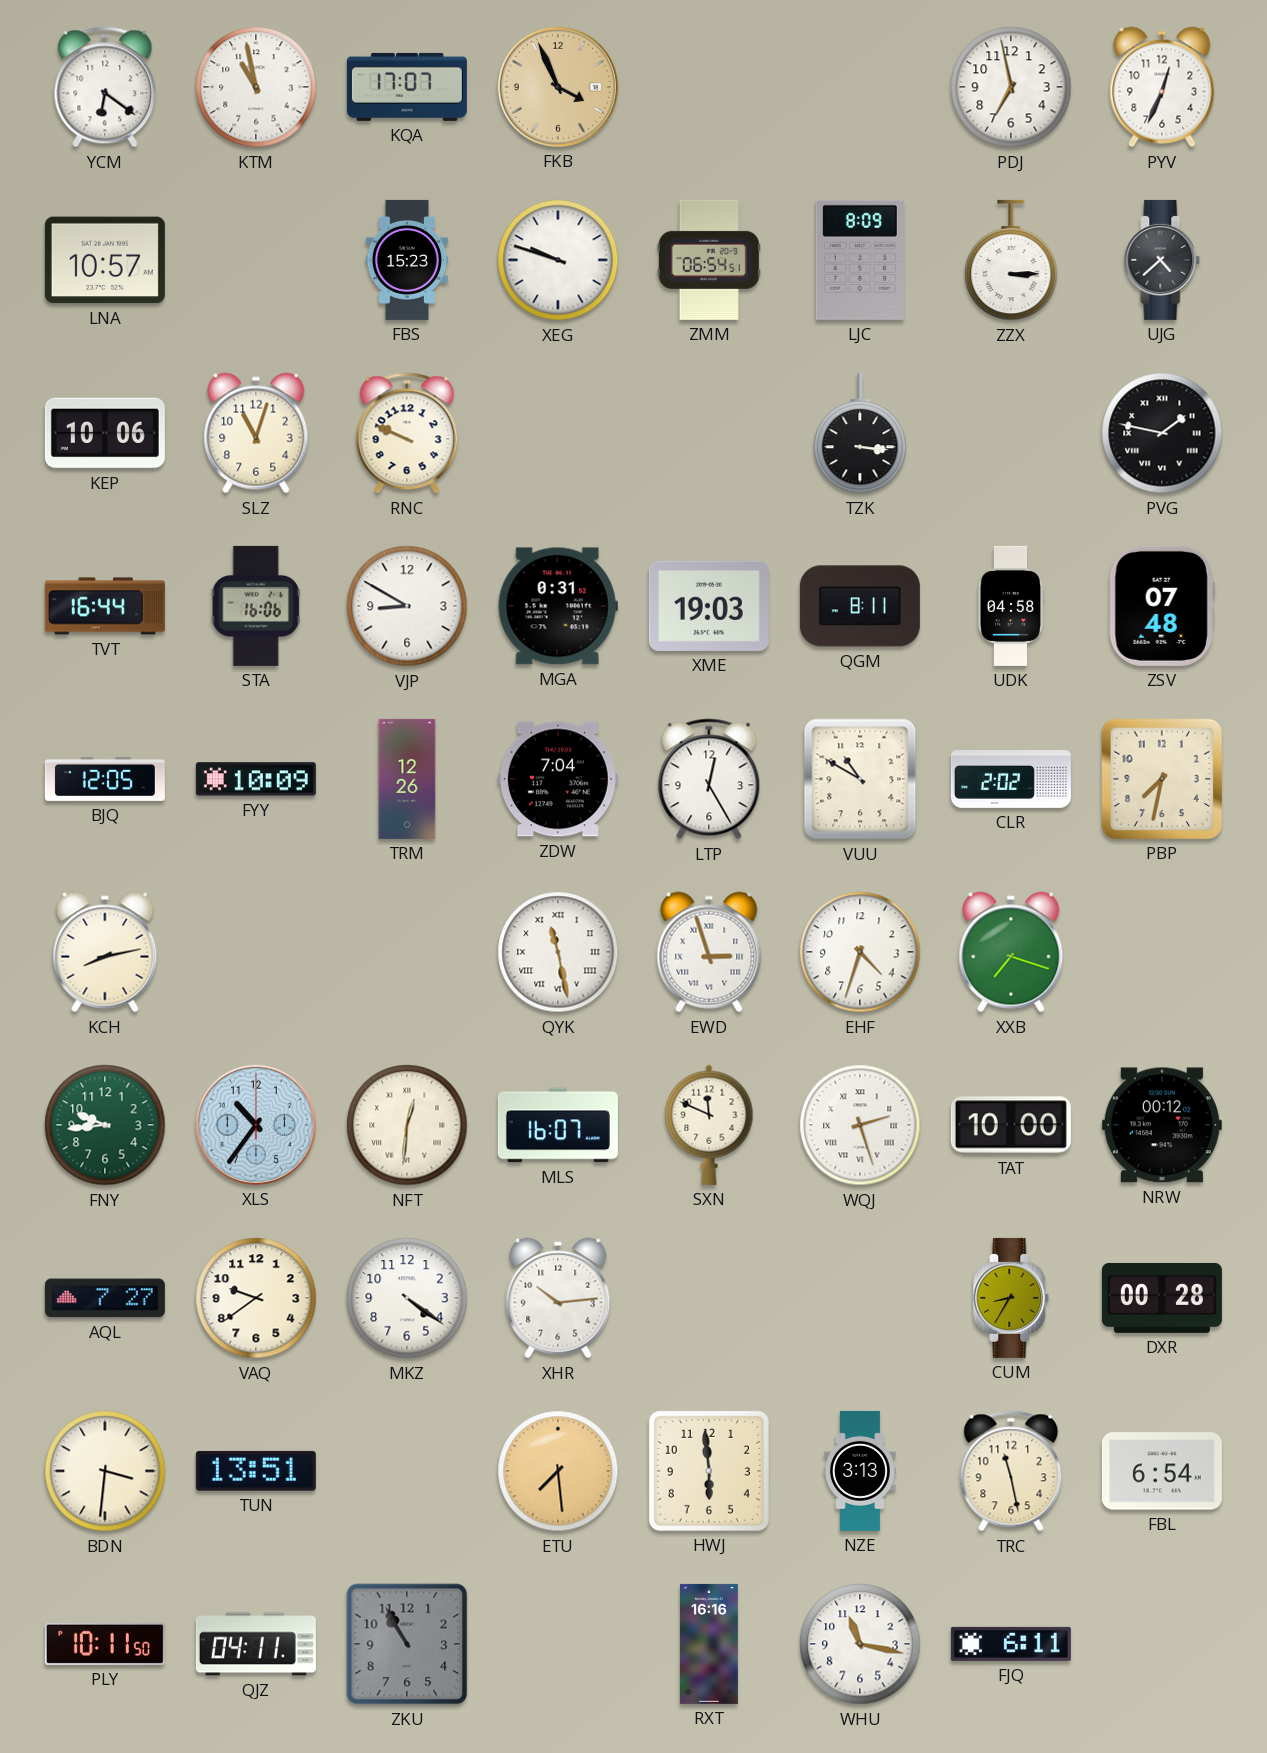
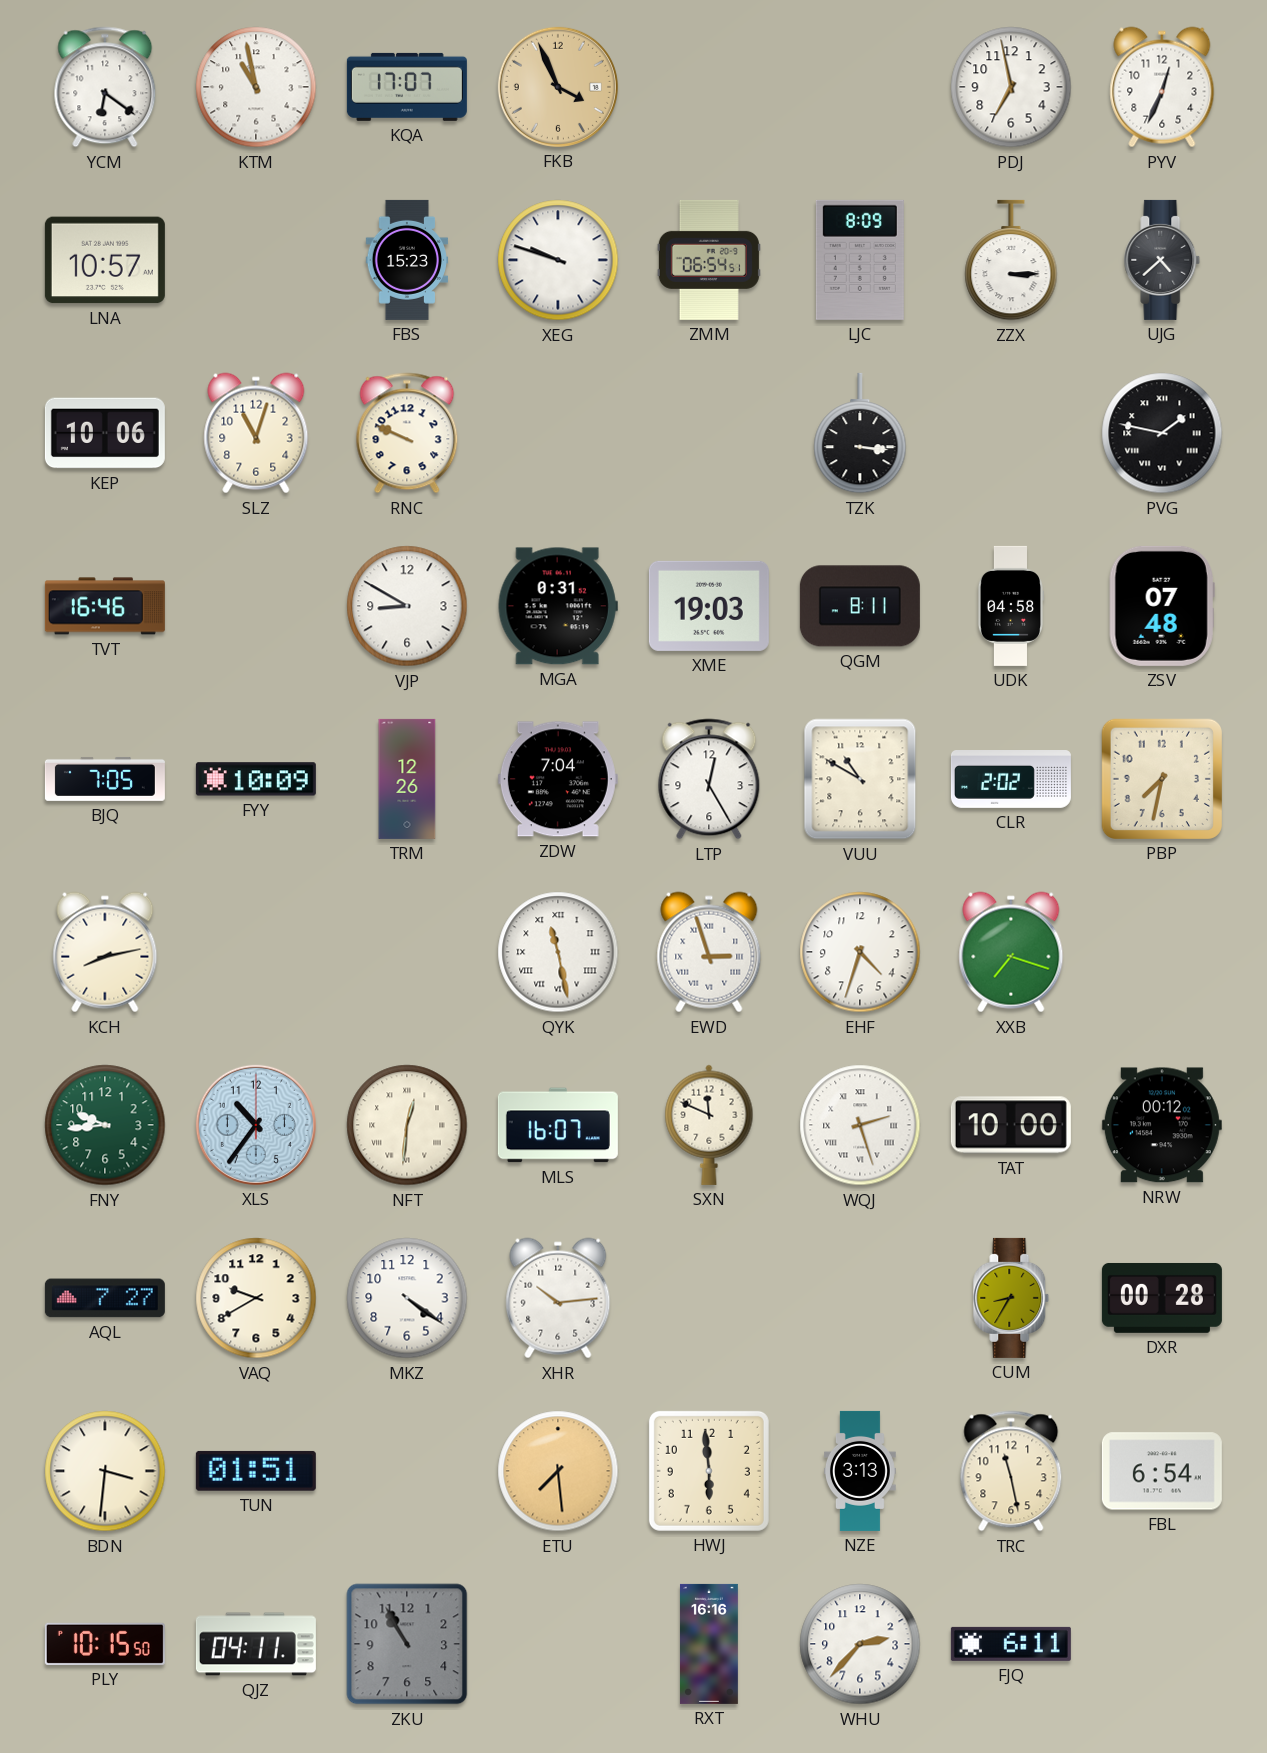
TVT: 16:44 -> 16:46
STA: 16:06 -> none
BJQ: 12:05 -> 7:05
VAQ: 9:39 -> 9:40
TUN: 13:51 -> 01:51
PLY: 10:11 -> 10:15
WHU: 11:17 -> 2:37
